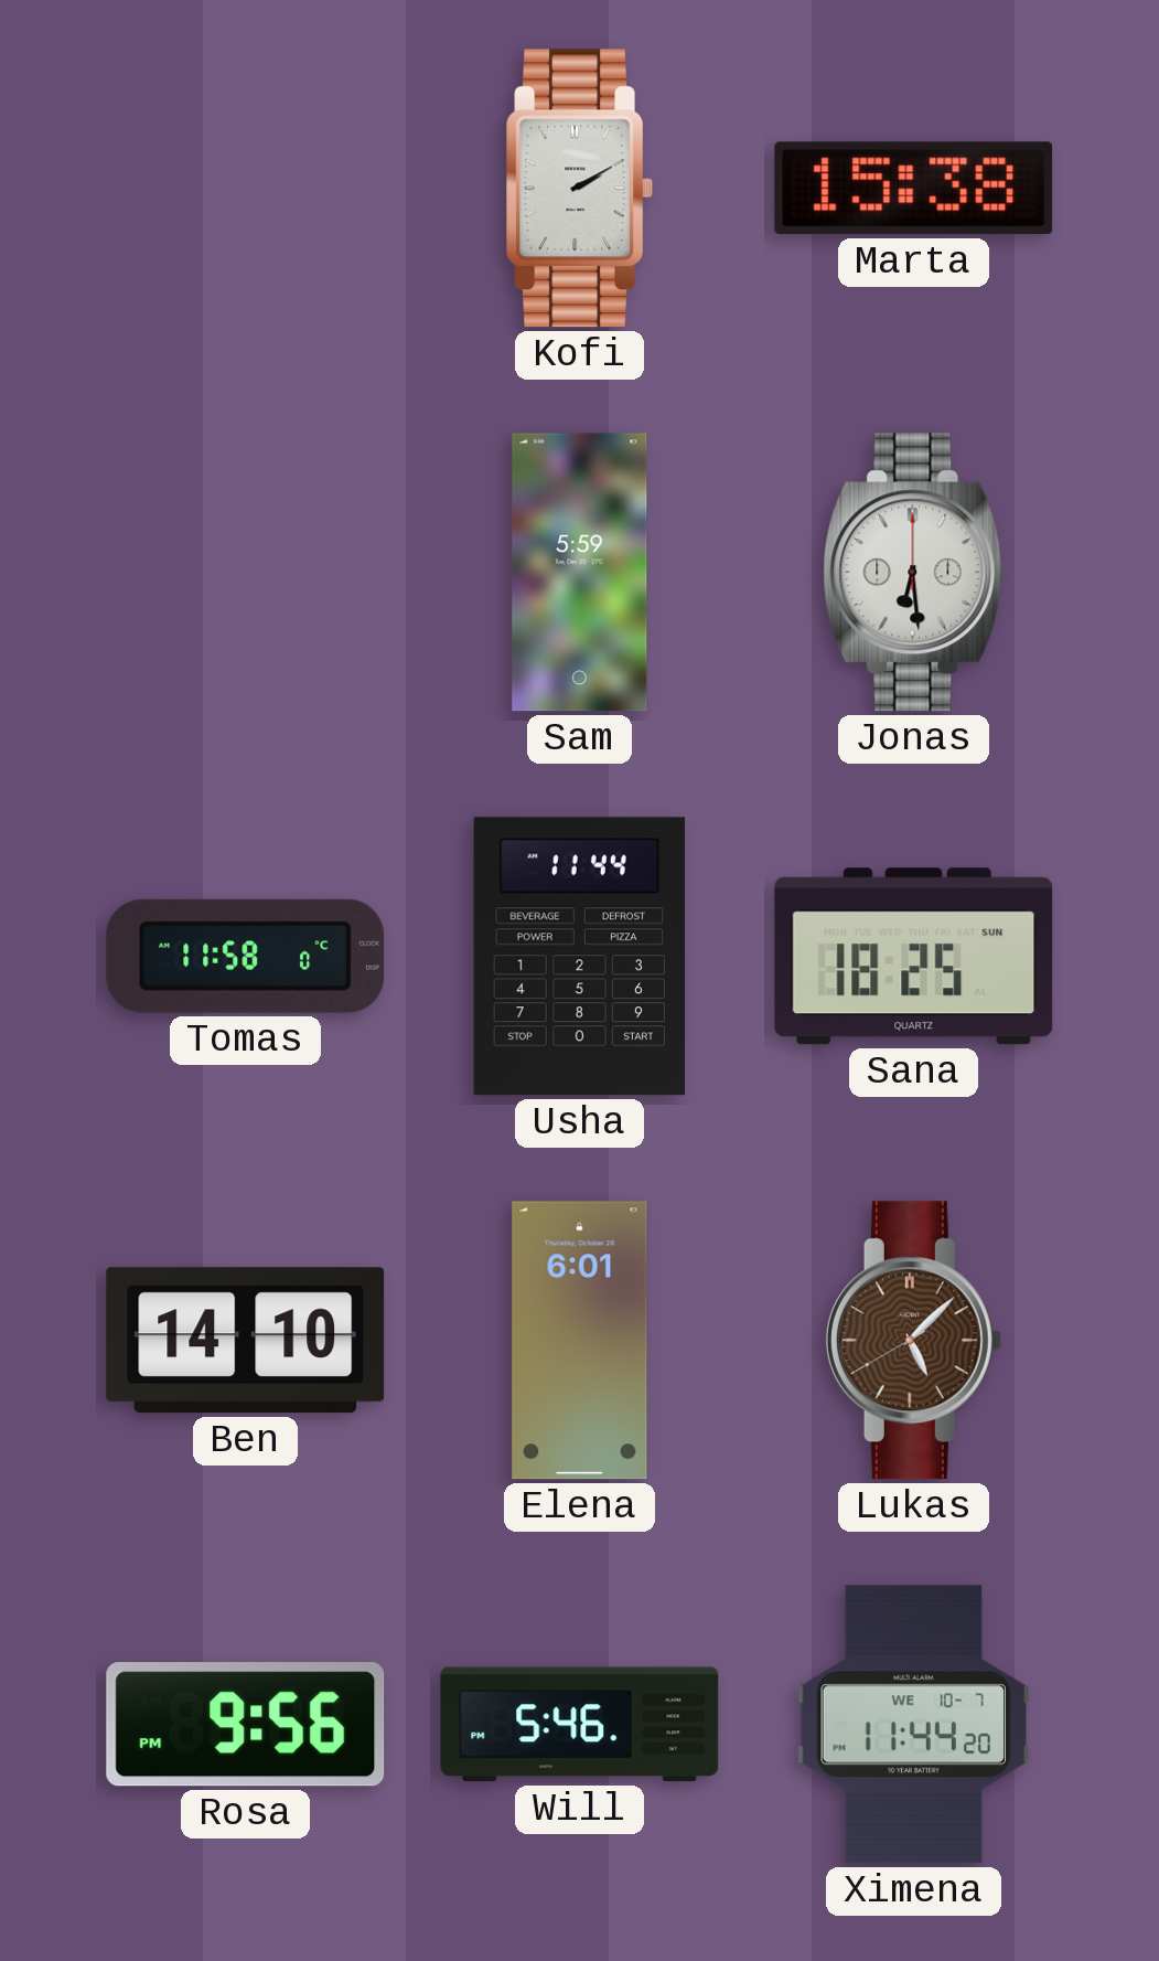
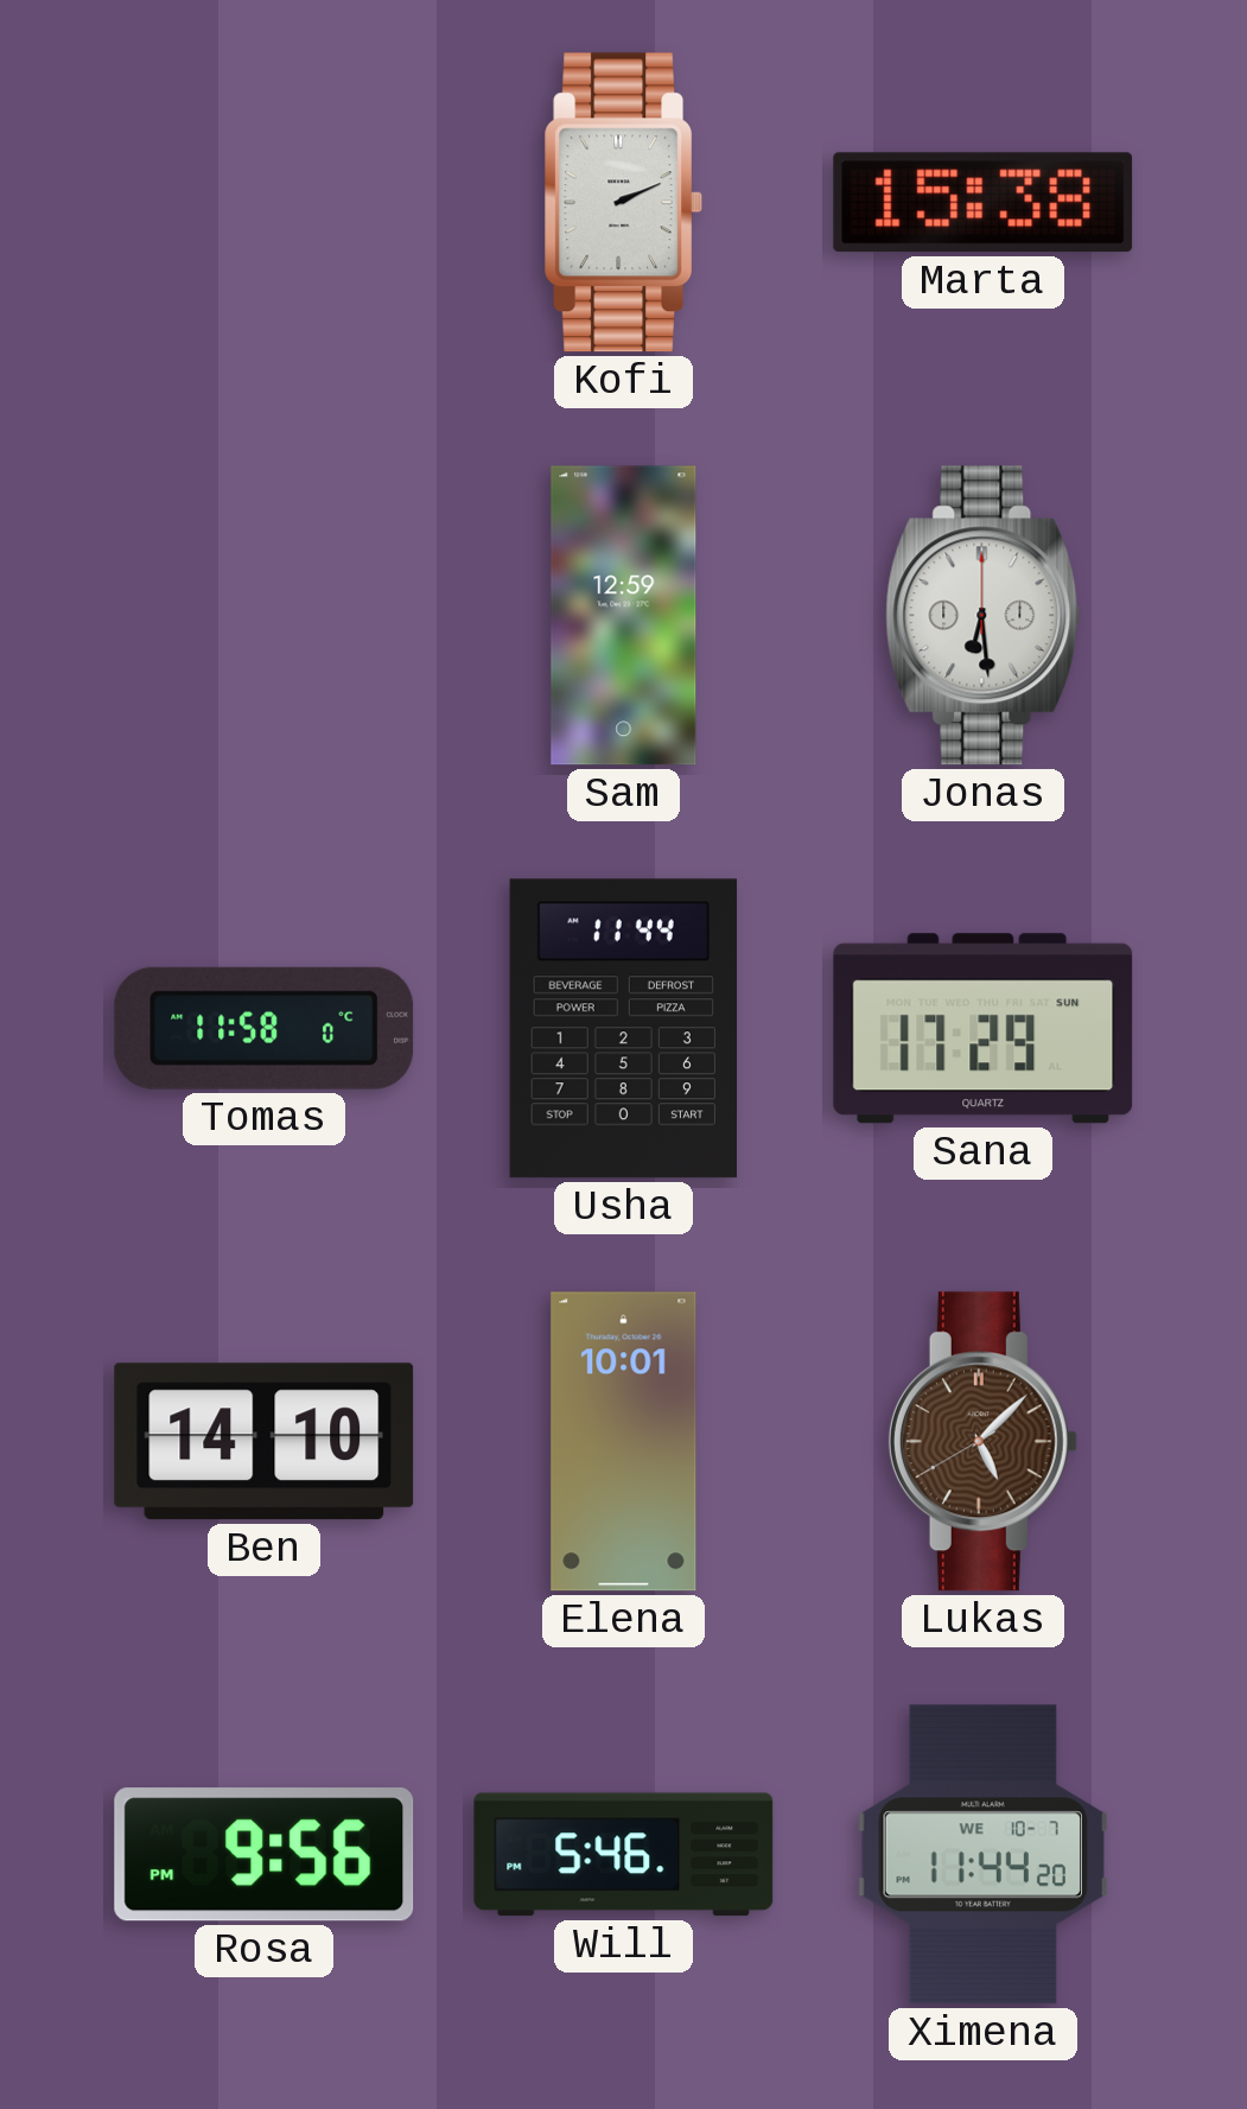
Kofi: 2:10 -> 2:11
Sam: 5:59 -> 12:59
Sana: 18:25 -> 17:29
Elena: 6:01 -> 10:01
